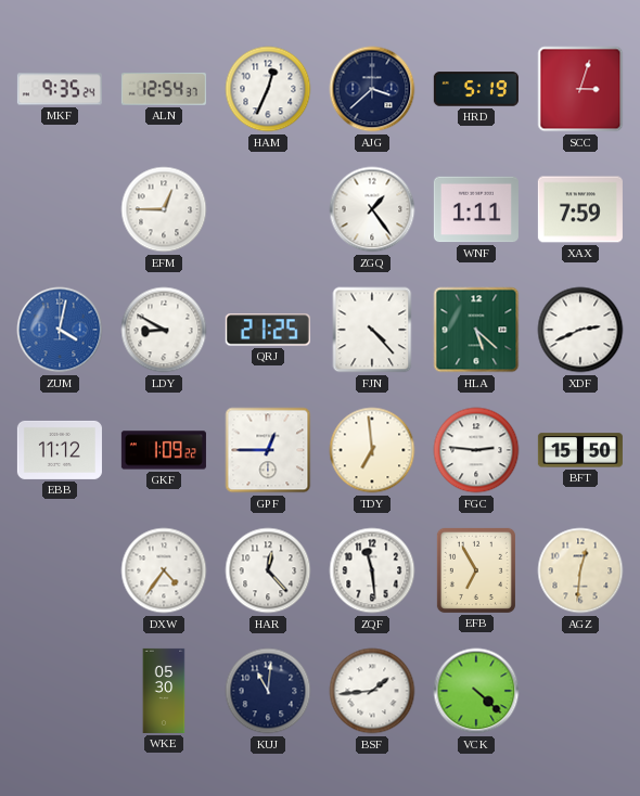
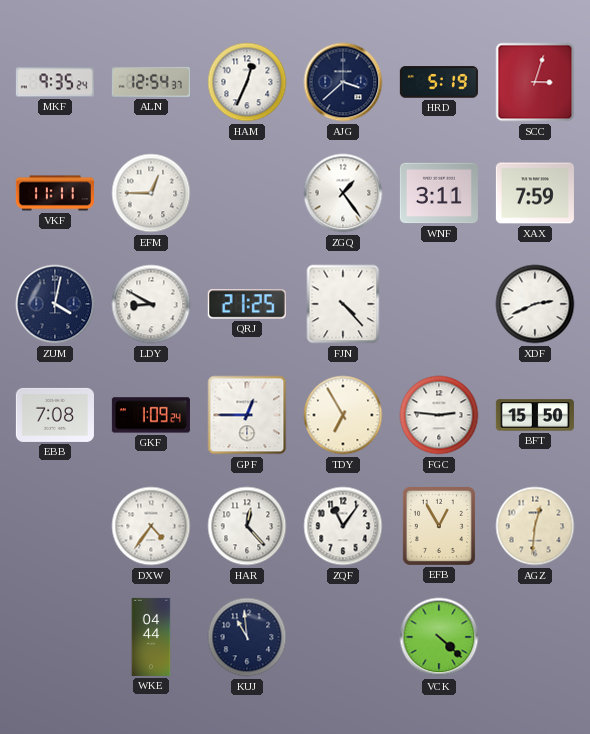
VKF: none -> 11:11
WNF: 1:11 -> 3:11
ZUM dial: blue -> navy
HLA: 5:22 -> none
EBB: 11:12 -> 7:08
GKF: 1:09:22 -> 1:09:24
TDY: 6:59 -> 6:55
ZQF: 11:29 -> 11:06
EFB: 6:55 -> 12:55
WKE: 05:30 -> 04:44
KUJ: 11:01 -> 10:59
BSF: 1:44 -> none
